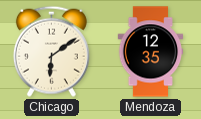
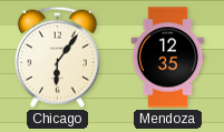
Chicago: 6:09 -> 6:06
